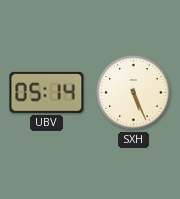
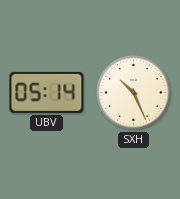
SXH: 5:26 -> 10:26
